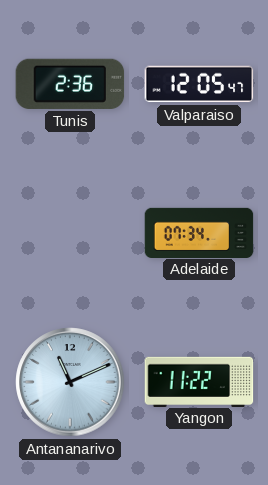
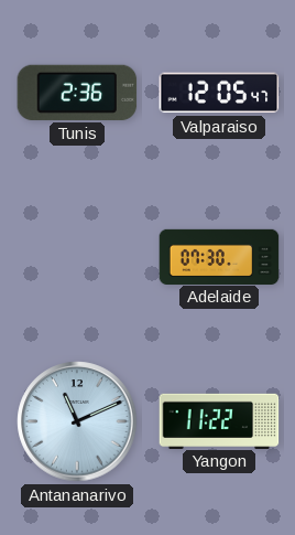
Adelaide: 07:34 -> 07:30
